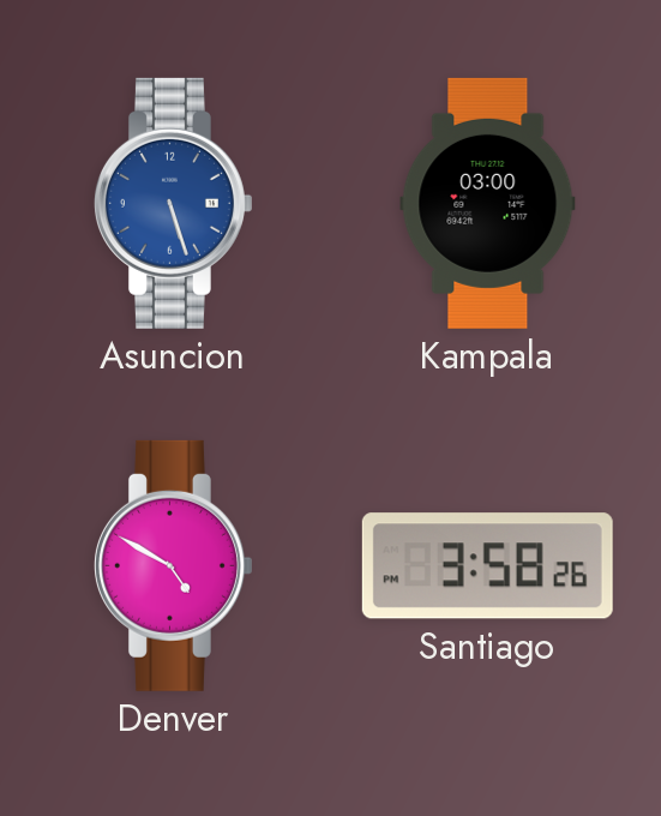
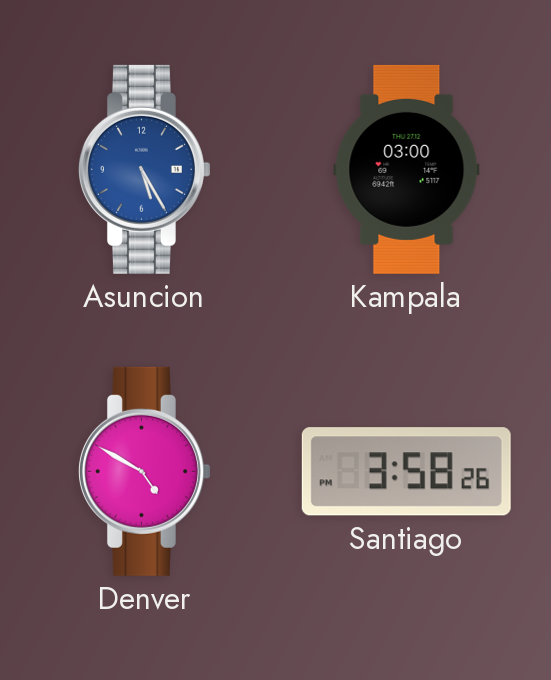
Asuncion: 5:27 -> 5:25
